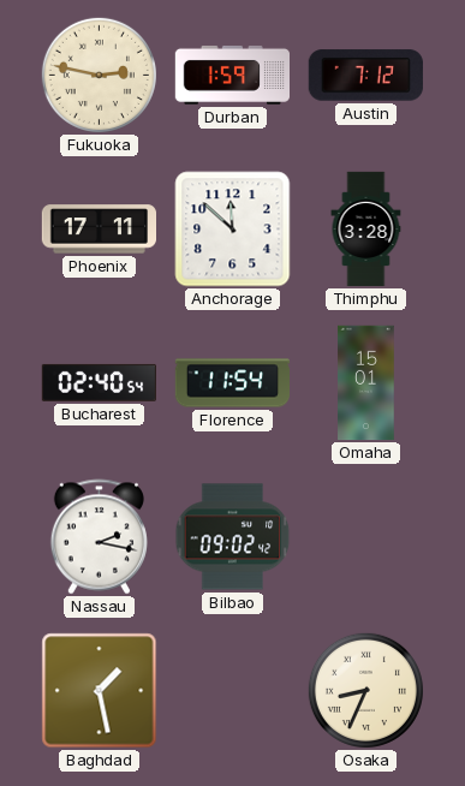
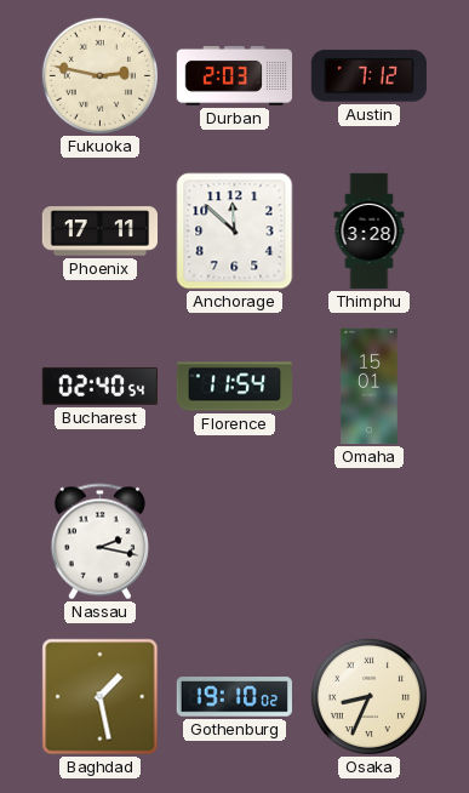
Durban: 1:59 -> 2:03
Bilbao: 09:02 -> none
Gothenburg: none -> 19:10
